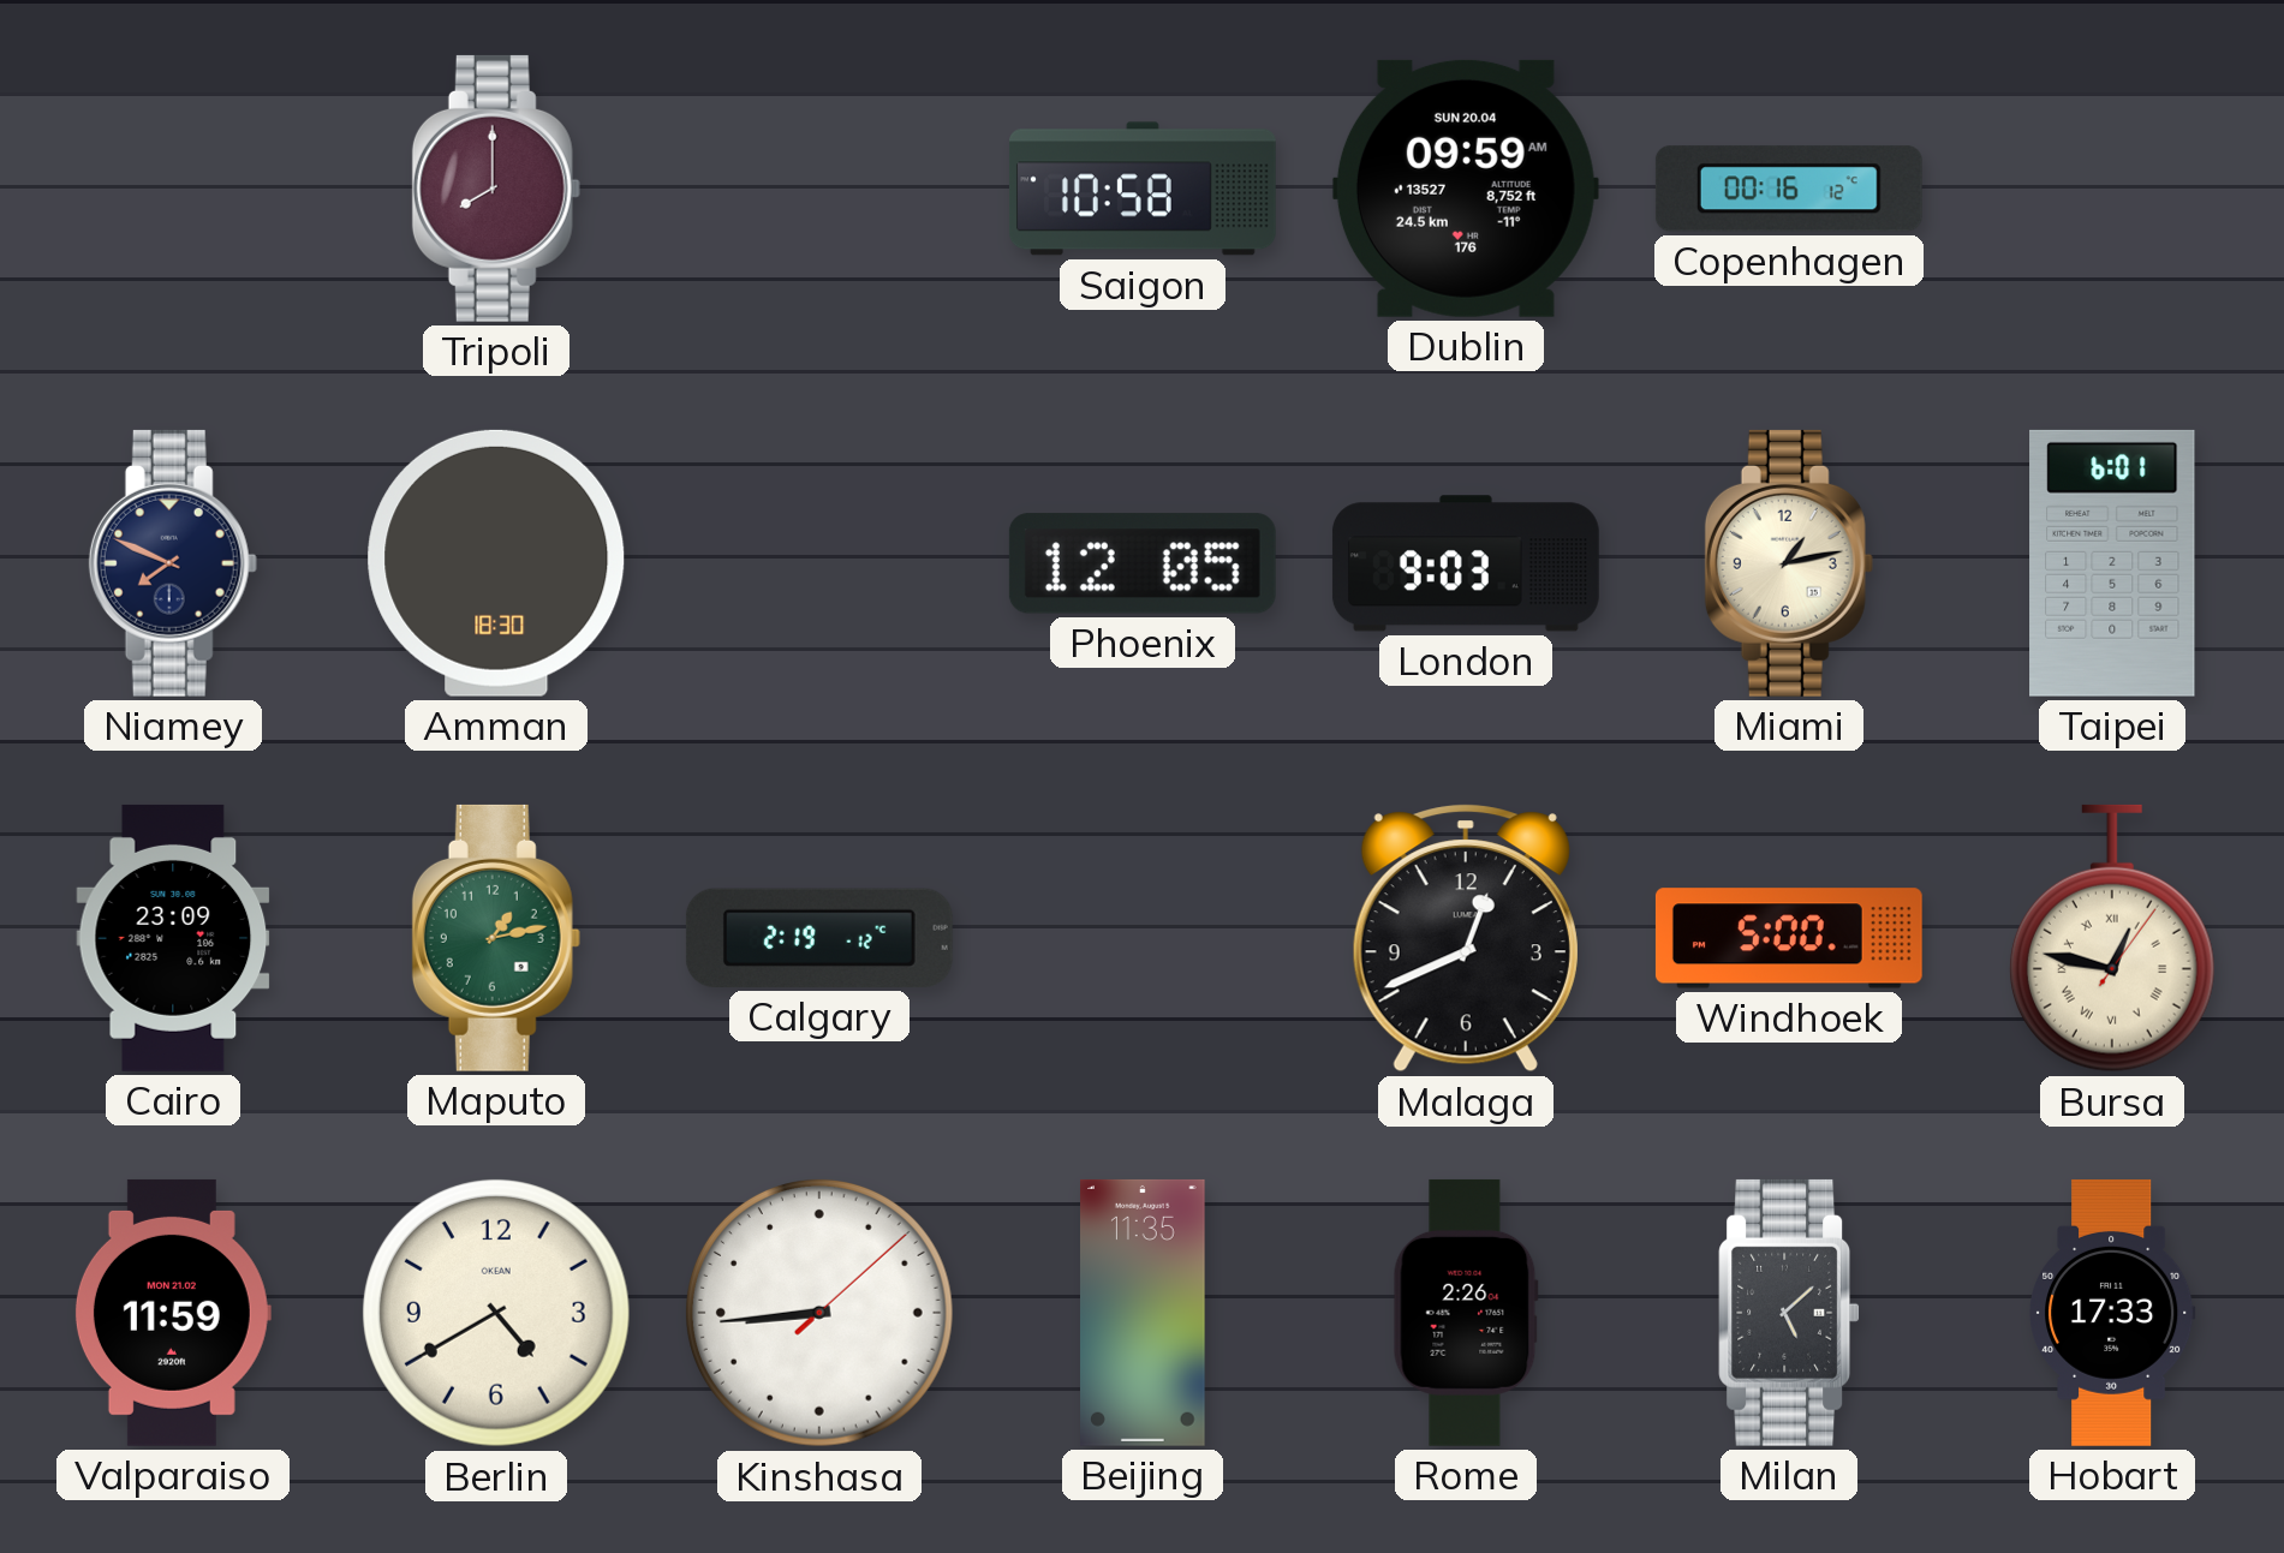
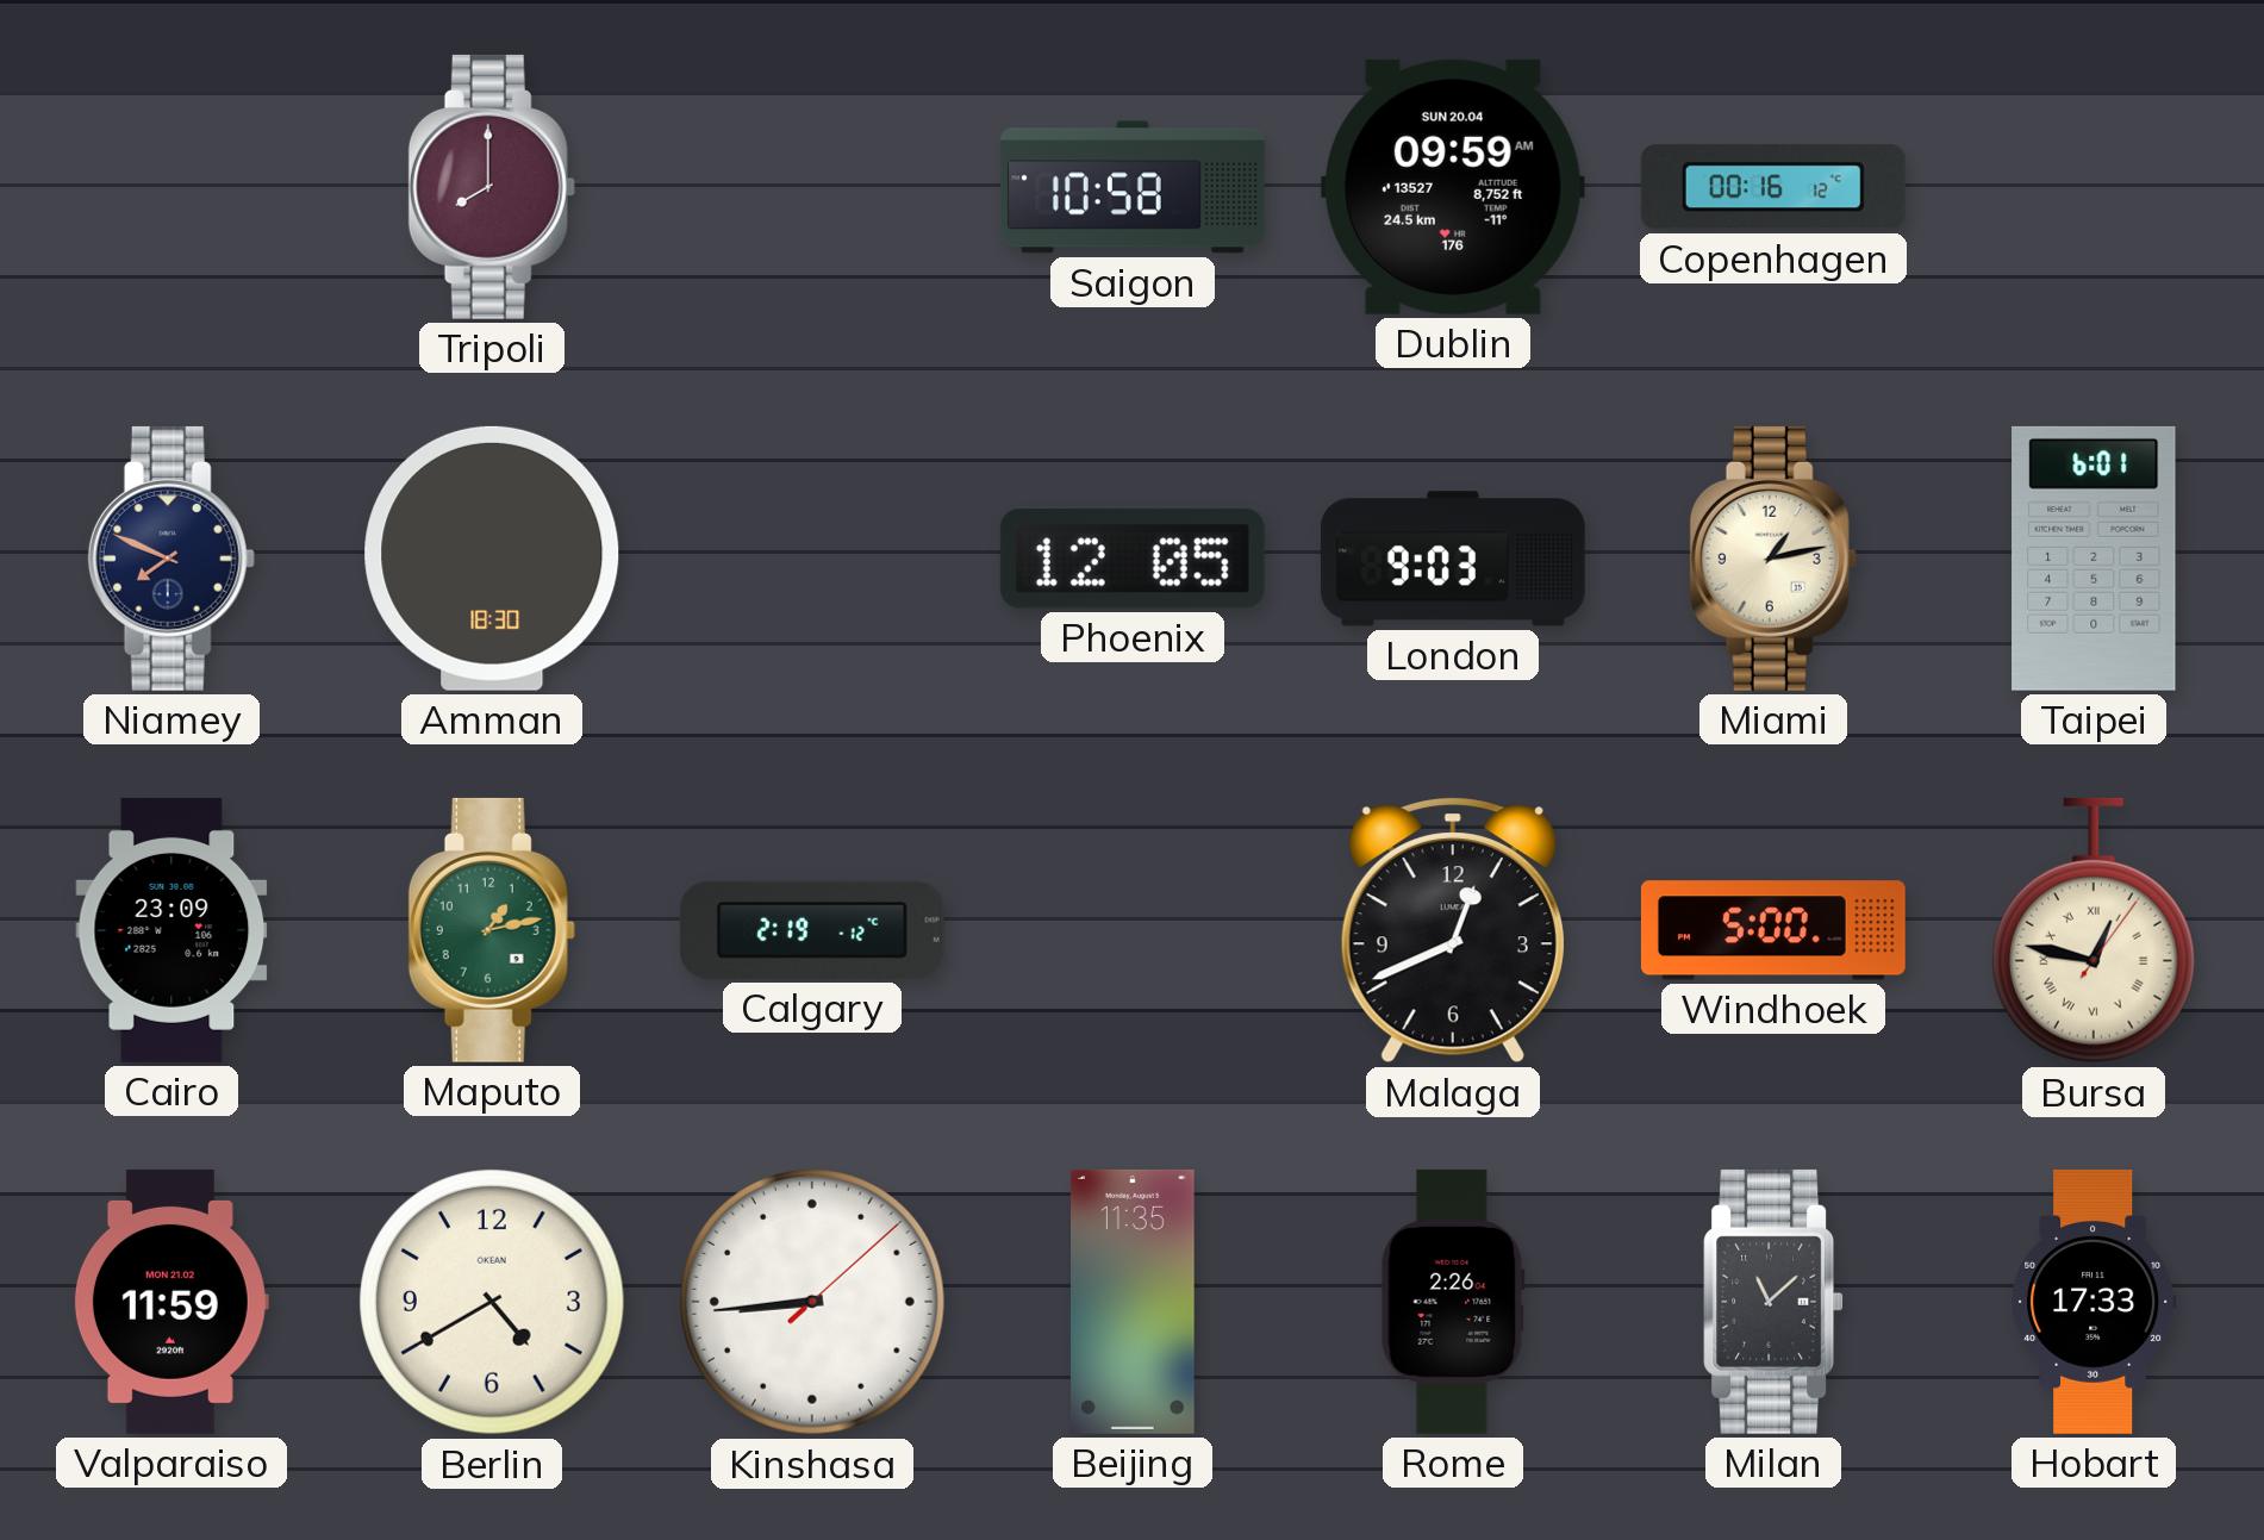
Milan: 5:08 -> 11:08
